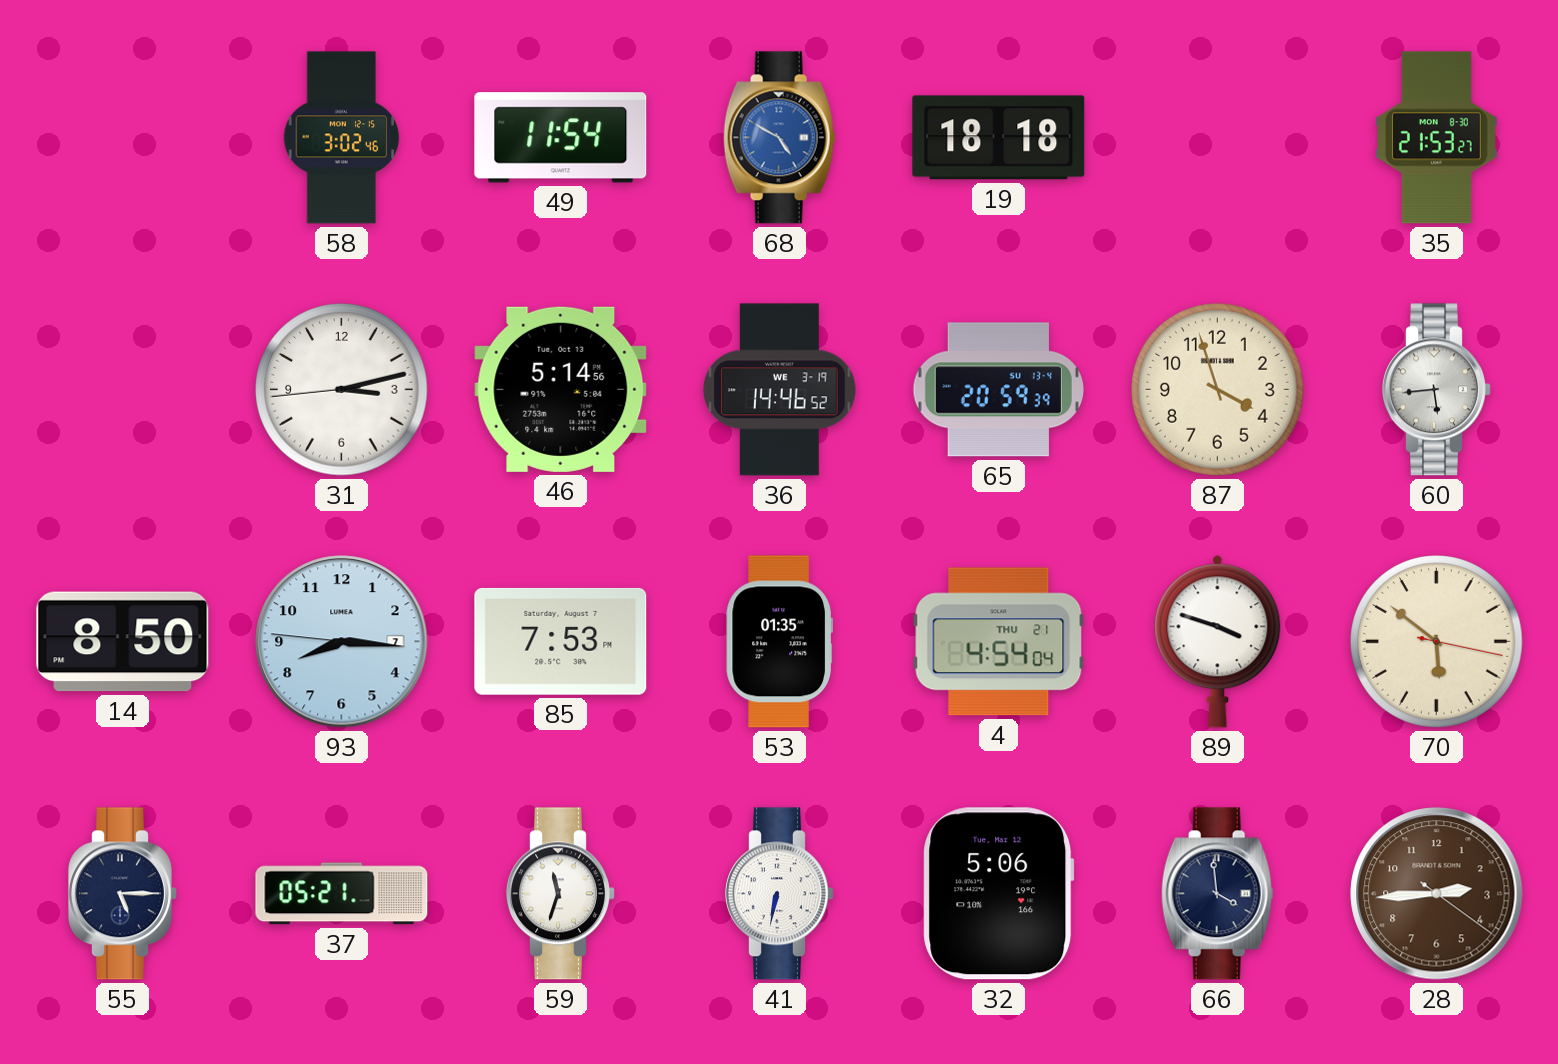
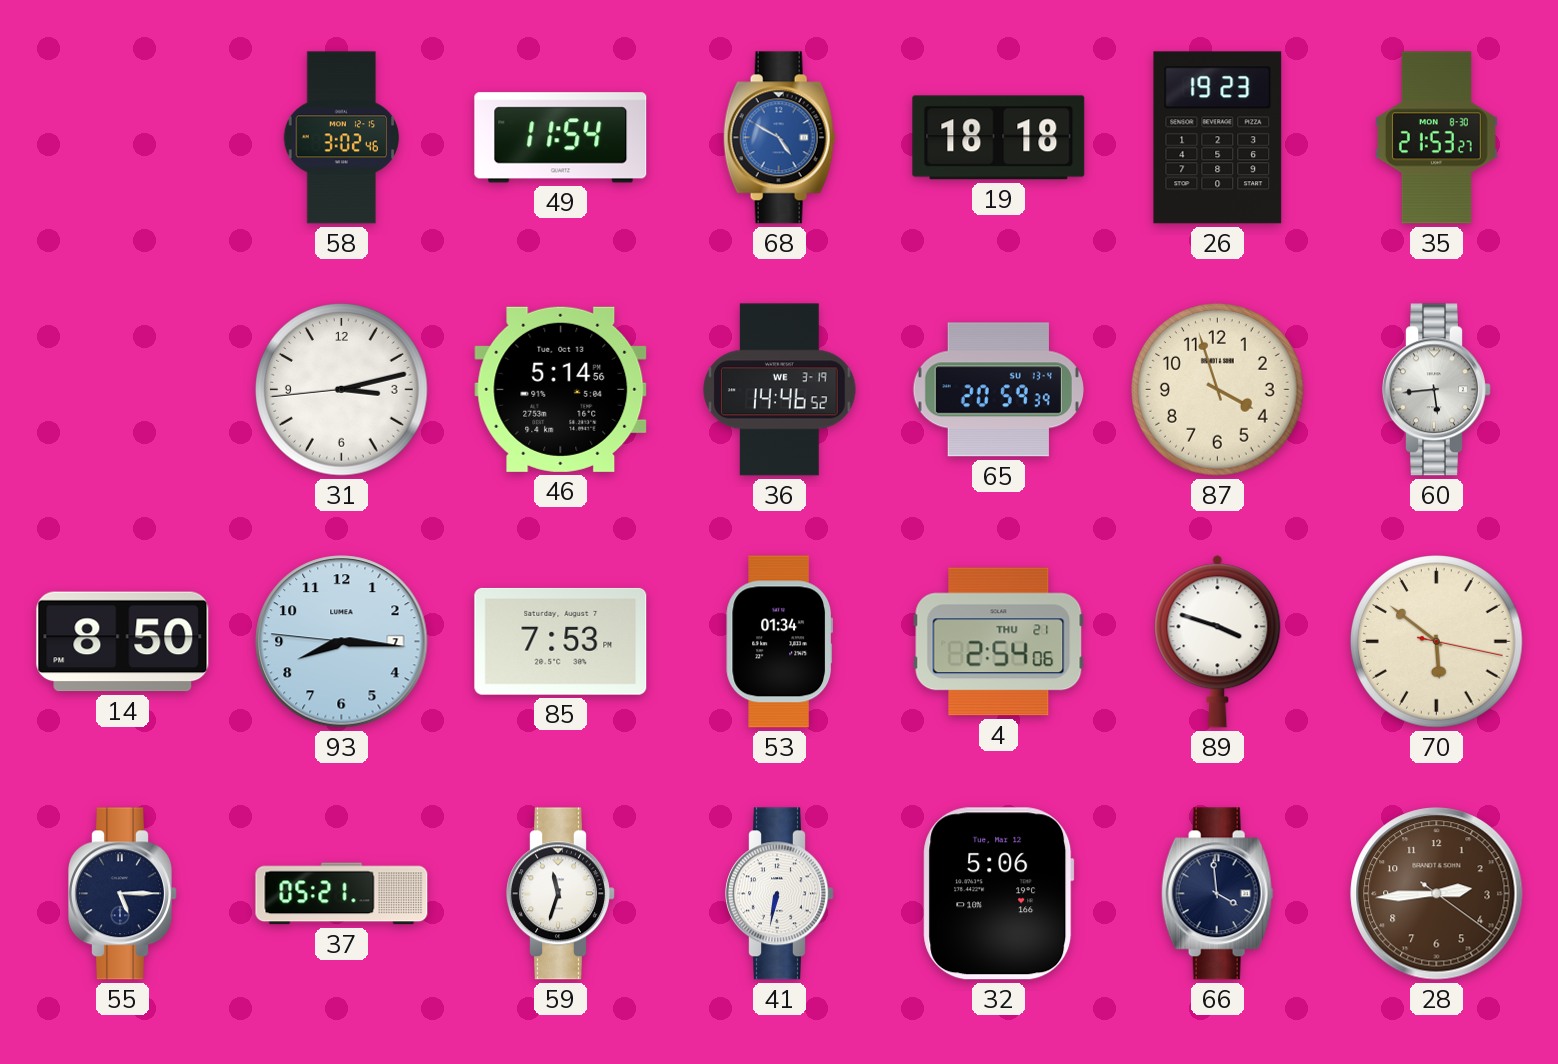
26: none -> 19:23
53: 01:35 -> 01:34
4: 4:54 -> 2:54
